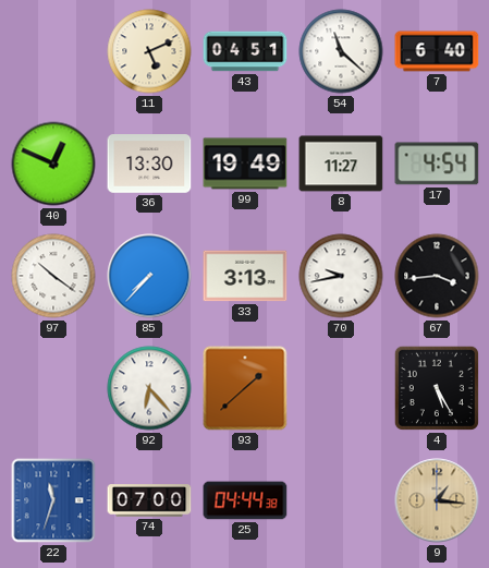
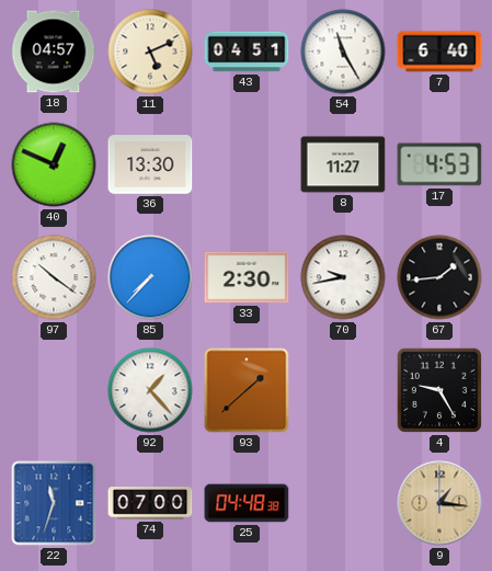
18: none -> 04:57
54: 11:22 -> 11:25
99: 19:49 -> none
17: 4:54 -> 4:53
33: 3:13 -> 2:30
67: 3:44 -> 1:44
92: 6:23 -> 1:23
4: 5:25 -> 9:25
25: 04:44 -> 04:48
